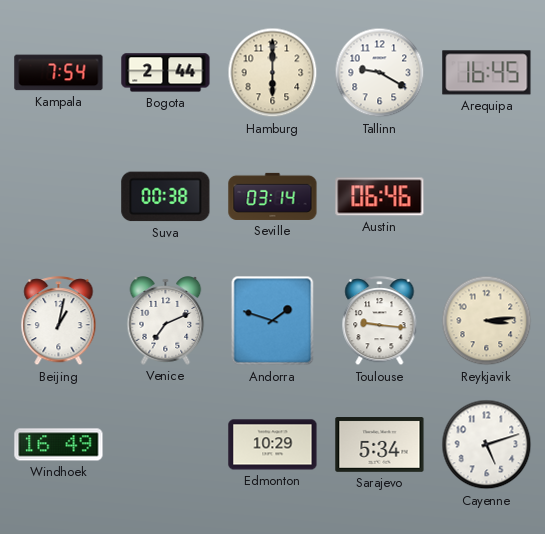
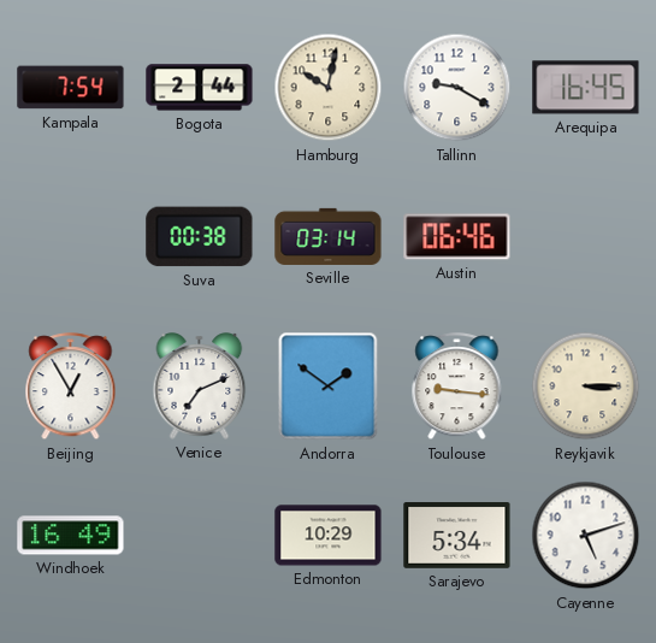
Hamburg: 6:00 -> 10:02
Beijing: 1:02 -> 12:55
Andorra: 1:48 -> 1:51
Reykjavik: 3:14 -> 3:15
